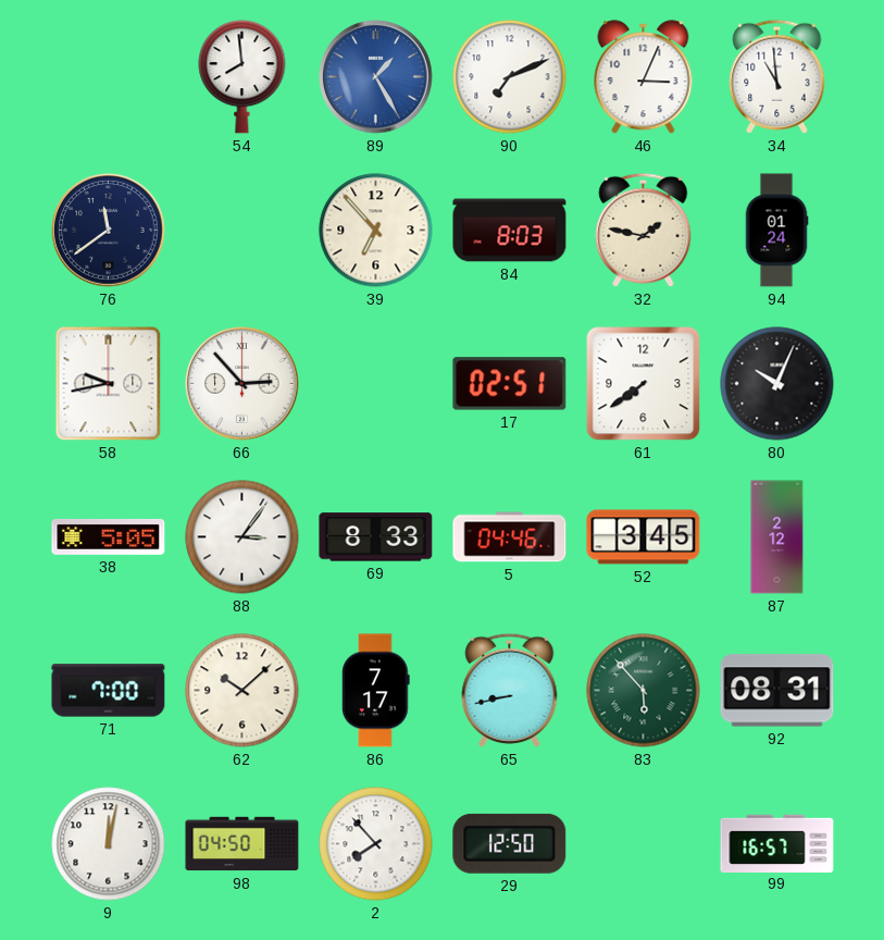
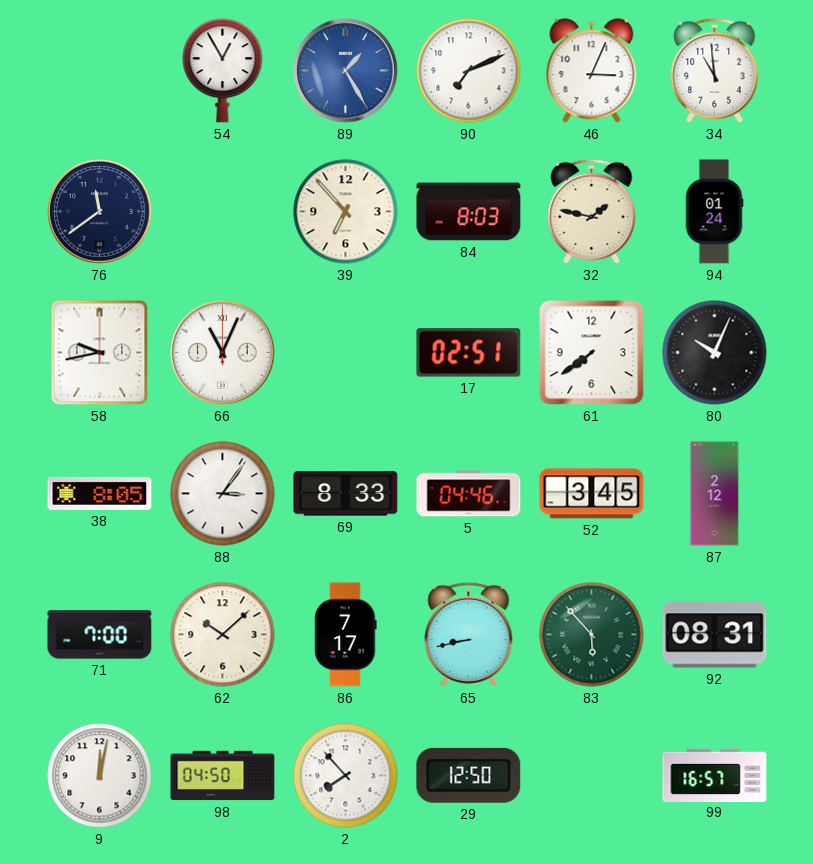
54: 7:59 -> 12:55
66: 2:53 -> 11:04
38: 5:05 -> 8:05
